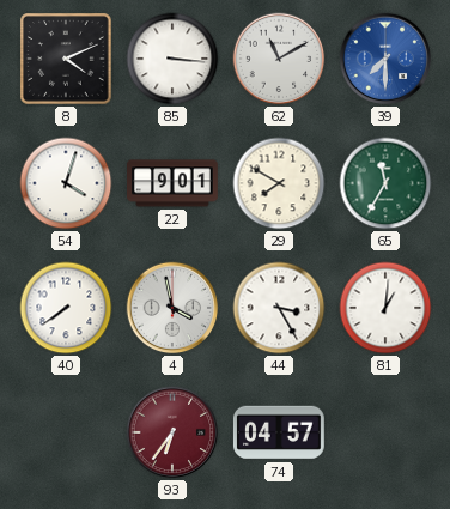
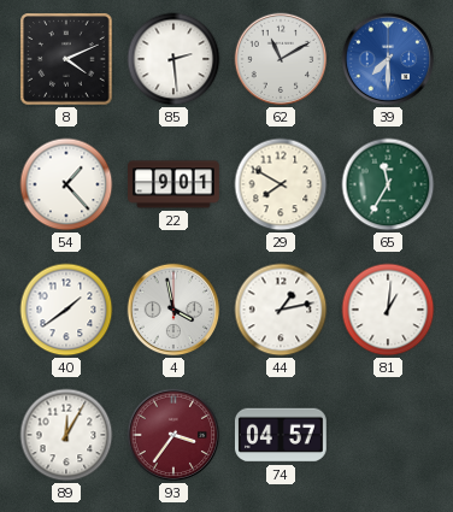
85: 3:16 -> 2:29
54: 4:03 -> 1:23
40: 7:39 -> 1:39
44: 3:25 -> 1:13
89: none -> 12:05
93: 6:36 -> 3:36
